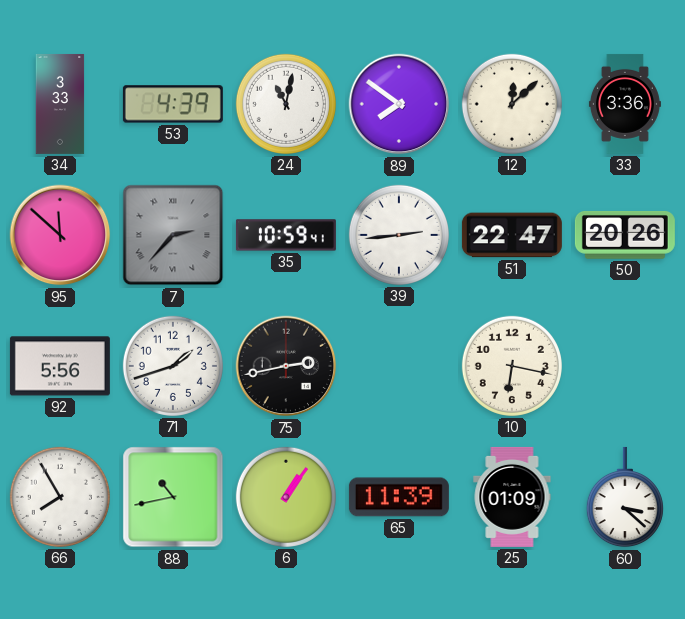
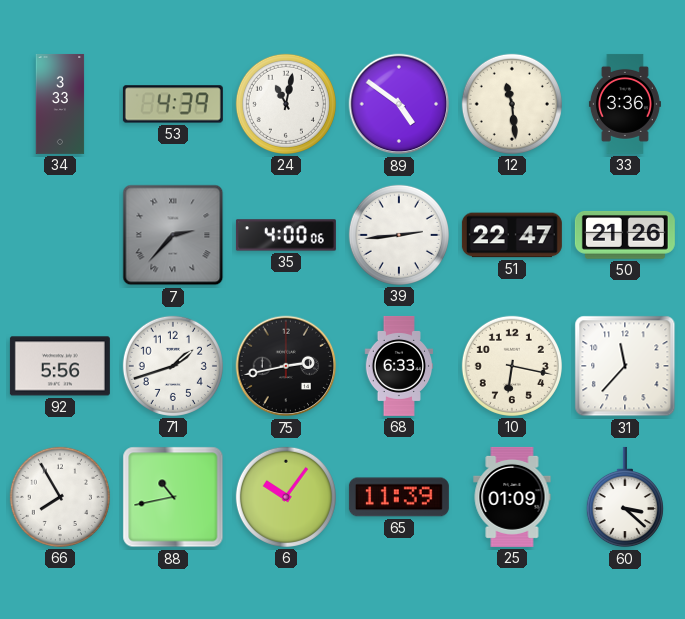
89: 7:51 -> 4:51
12: 12:08 -> 11:29
95: 11:52 -> none
35: 10:59 -> 4:00
50: 20:26 -> 21:26
68: none -> 6:33
31: none -> 11:37
6: 1:06 -> 10:06
